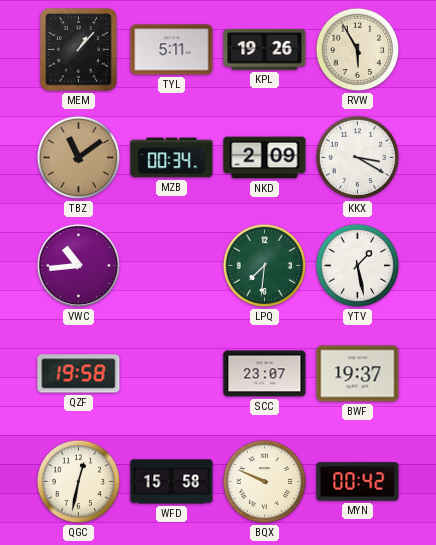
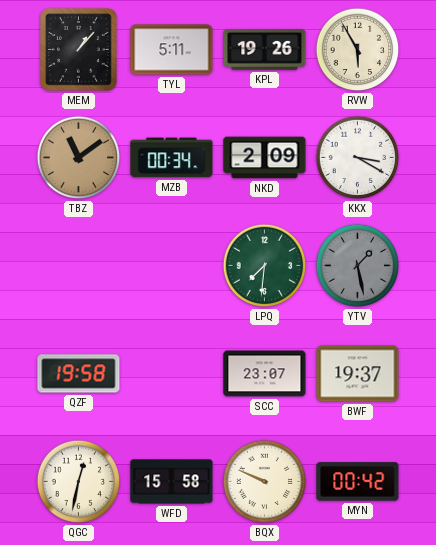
VWC: 10:44 -> none
YTV dial: white -> grey
